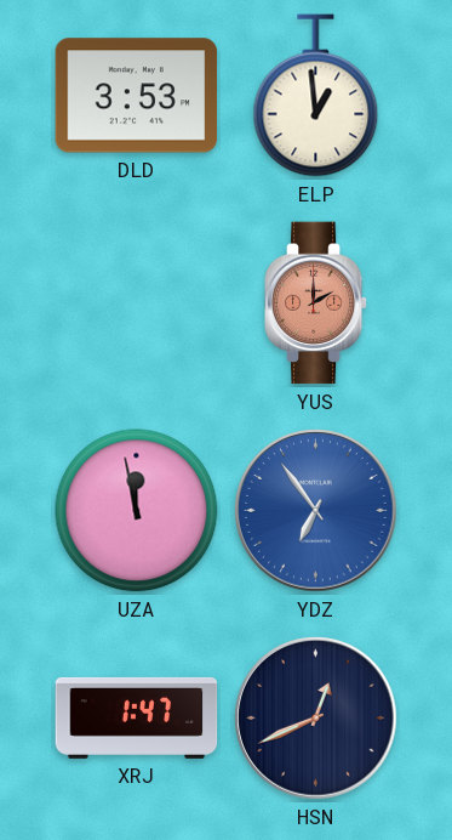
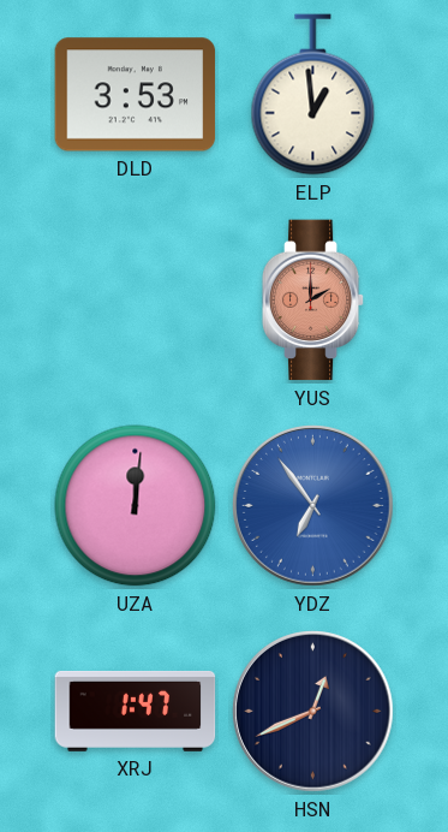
UZA: 11:58 -> 12:01
